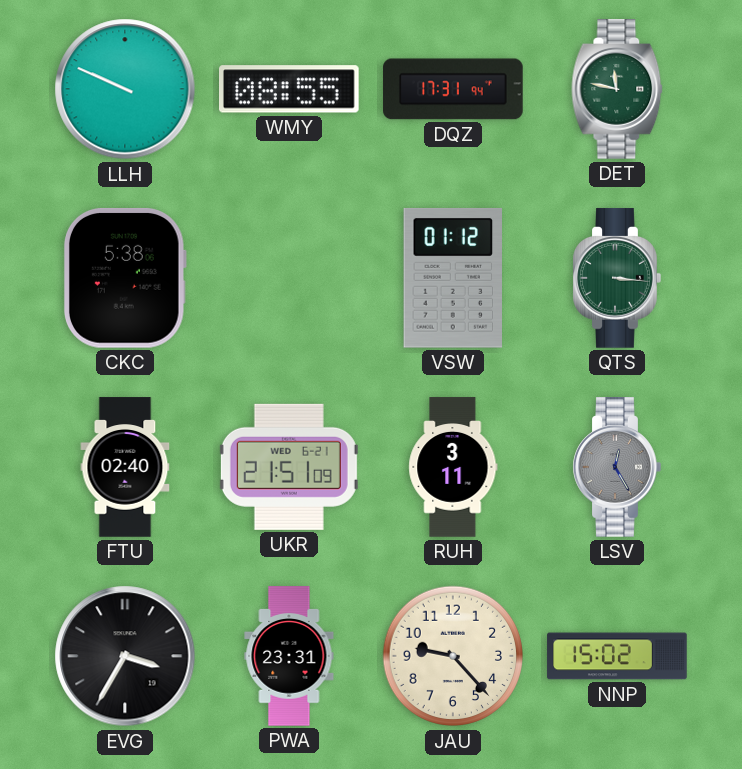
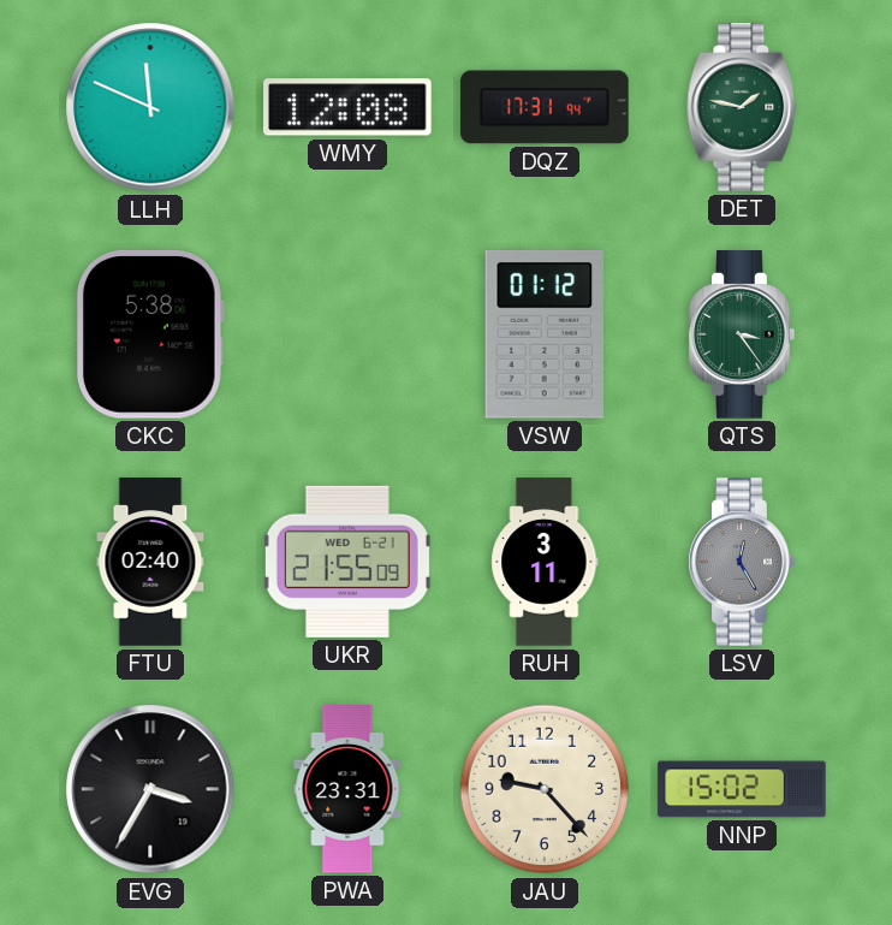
LLH: 9:49 -> 11:49
WMY: 08:55 -> 12:08
DET: 11:47 -> 1:47
QTS: 3:16 -> 3:24
UKR: 21:51 -> 21:55
